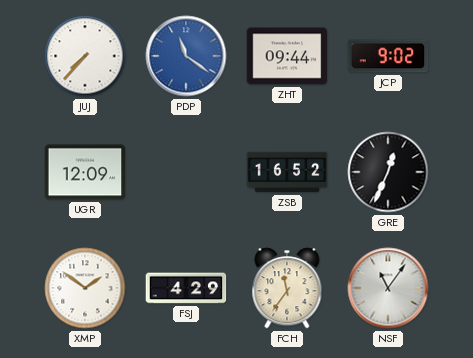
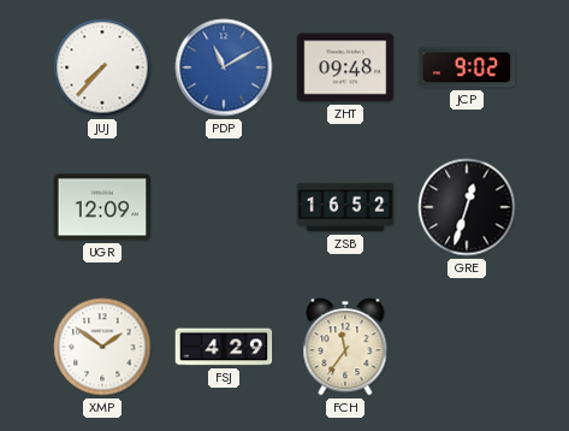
PDP: 11:21 -> 11:10
ZHT: 09:44 -> 09:48
GRE: 12:34 -> 12:33
NSF: 11:06 -> none
